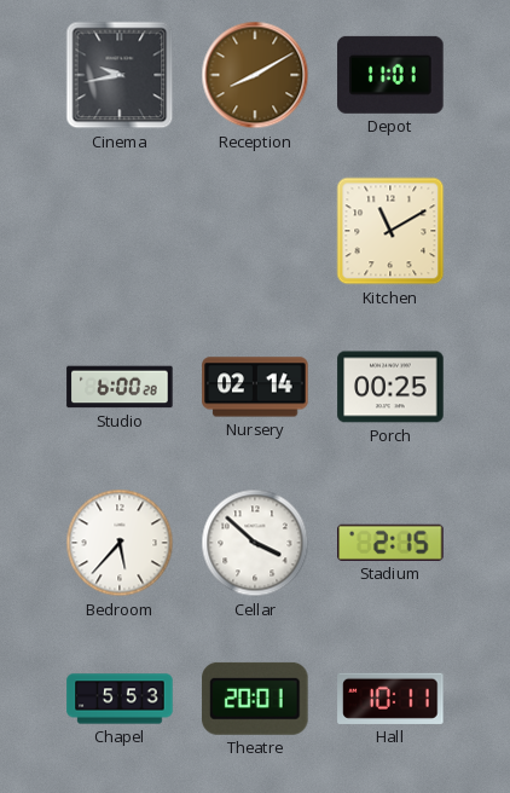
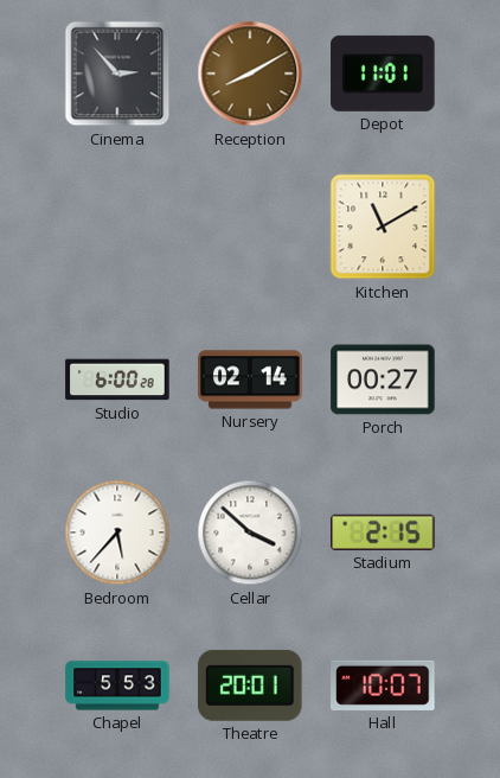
Cinema: 9:43 -> 2:53
Porch: 00:25 -> 00:27
Hall: 10:11 -> 10:07
